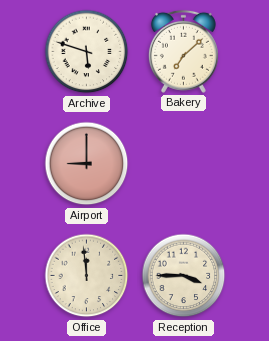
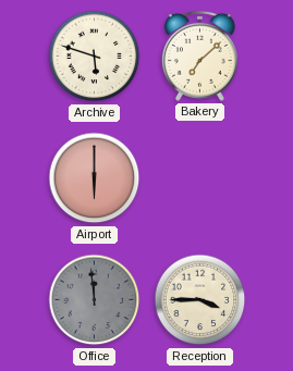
Airport: 9:00 -> 6:00
Office dial: cream -> grey
